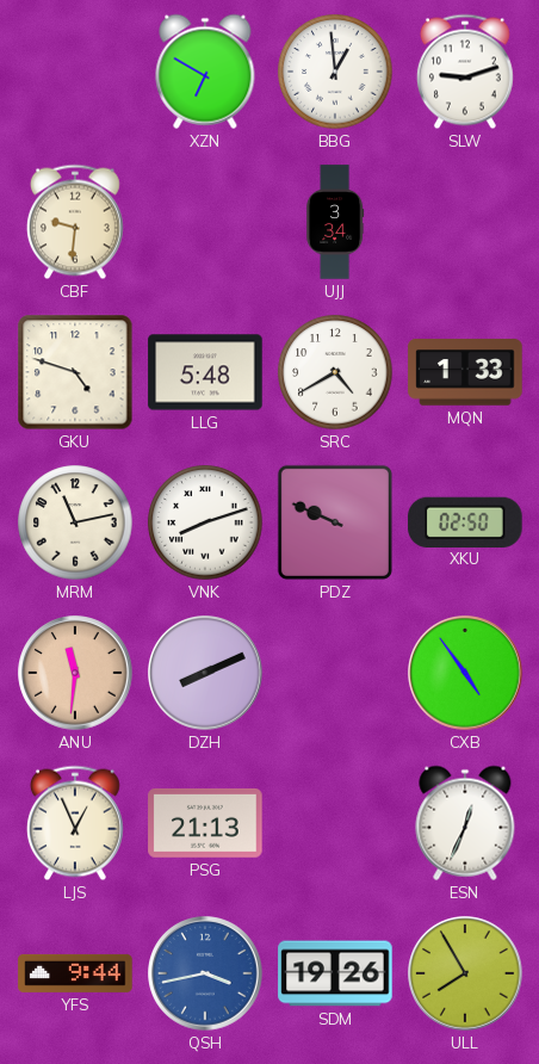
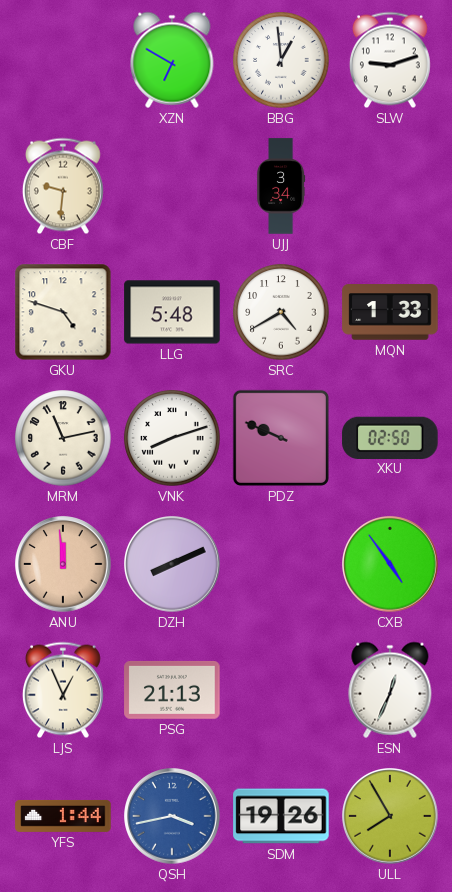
ANU: 11:31 -> 11:59
YFS: 9:44 -> 1:44
